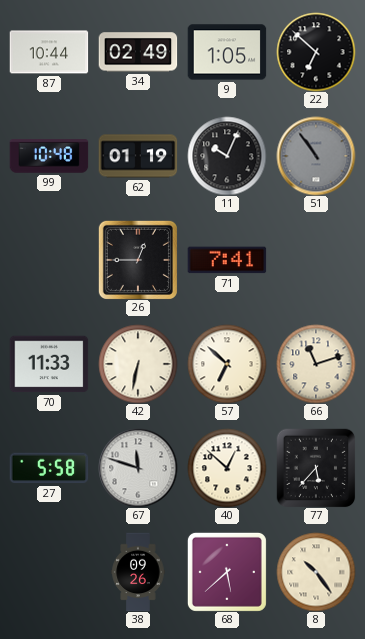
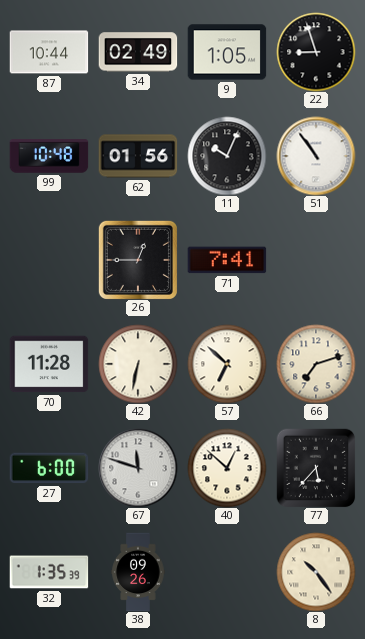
22: 6:52 -> 8:57
62: 01:19 -> 01:56
51 dial: grey -> white
70: 11:33 -> 11:28
66: 11:12 -> 7:12
27: 5:58 -> 6:00
32: none -> 1:35
68: 5:38 -> none
